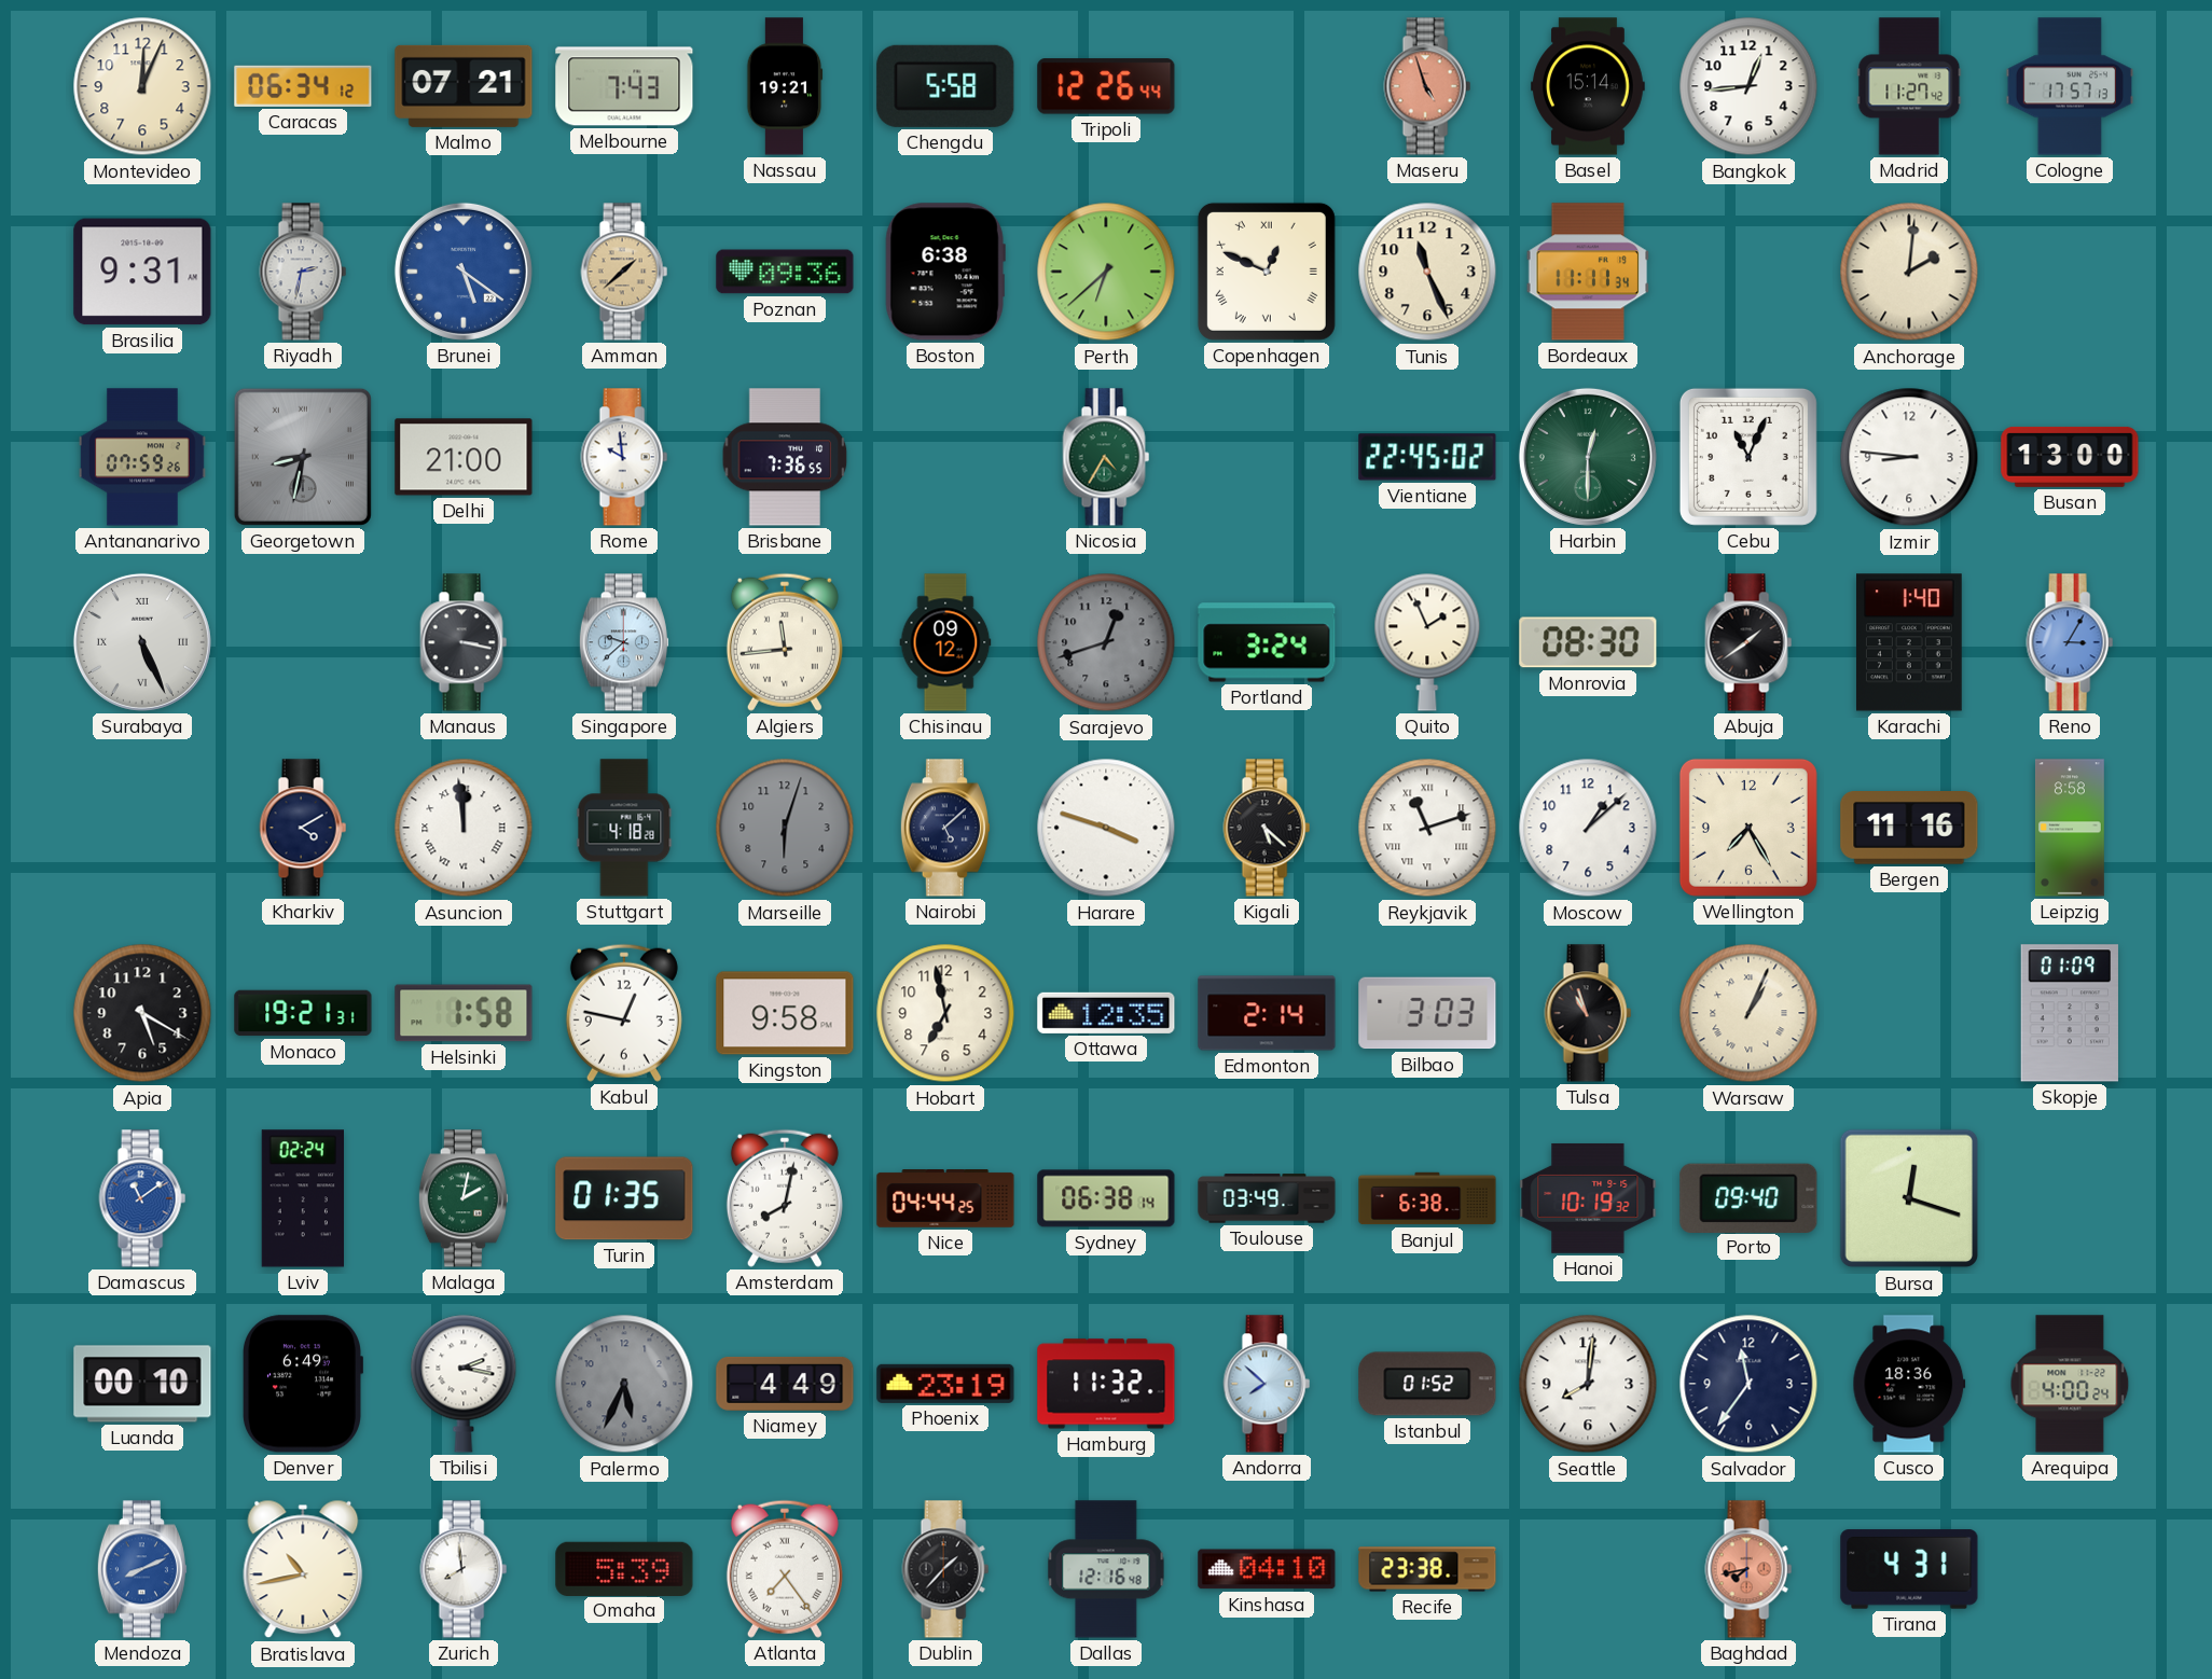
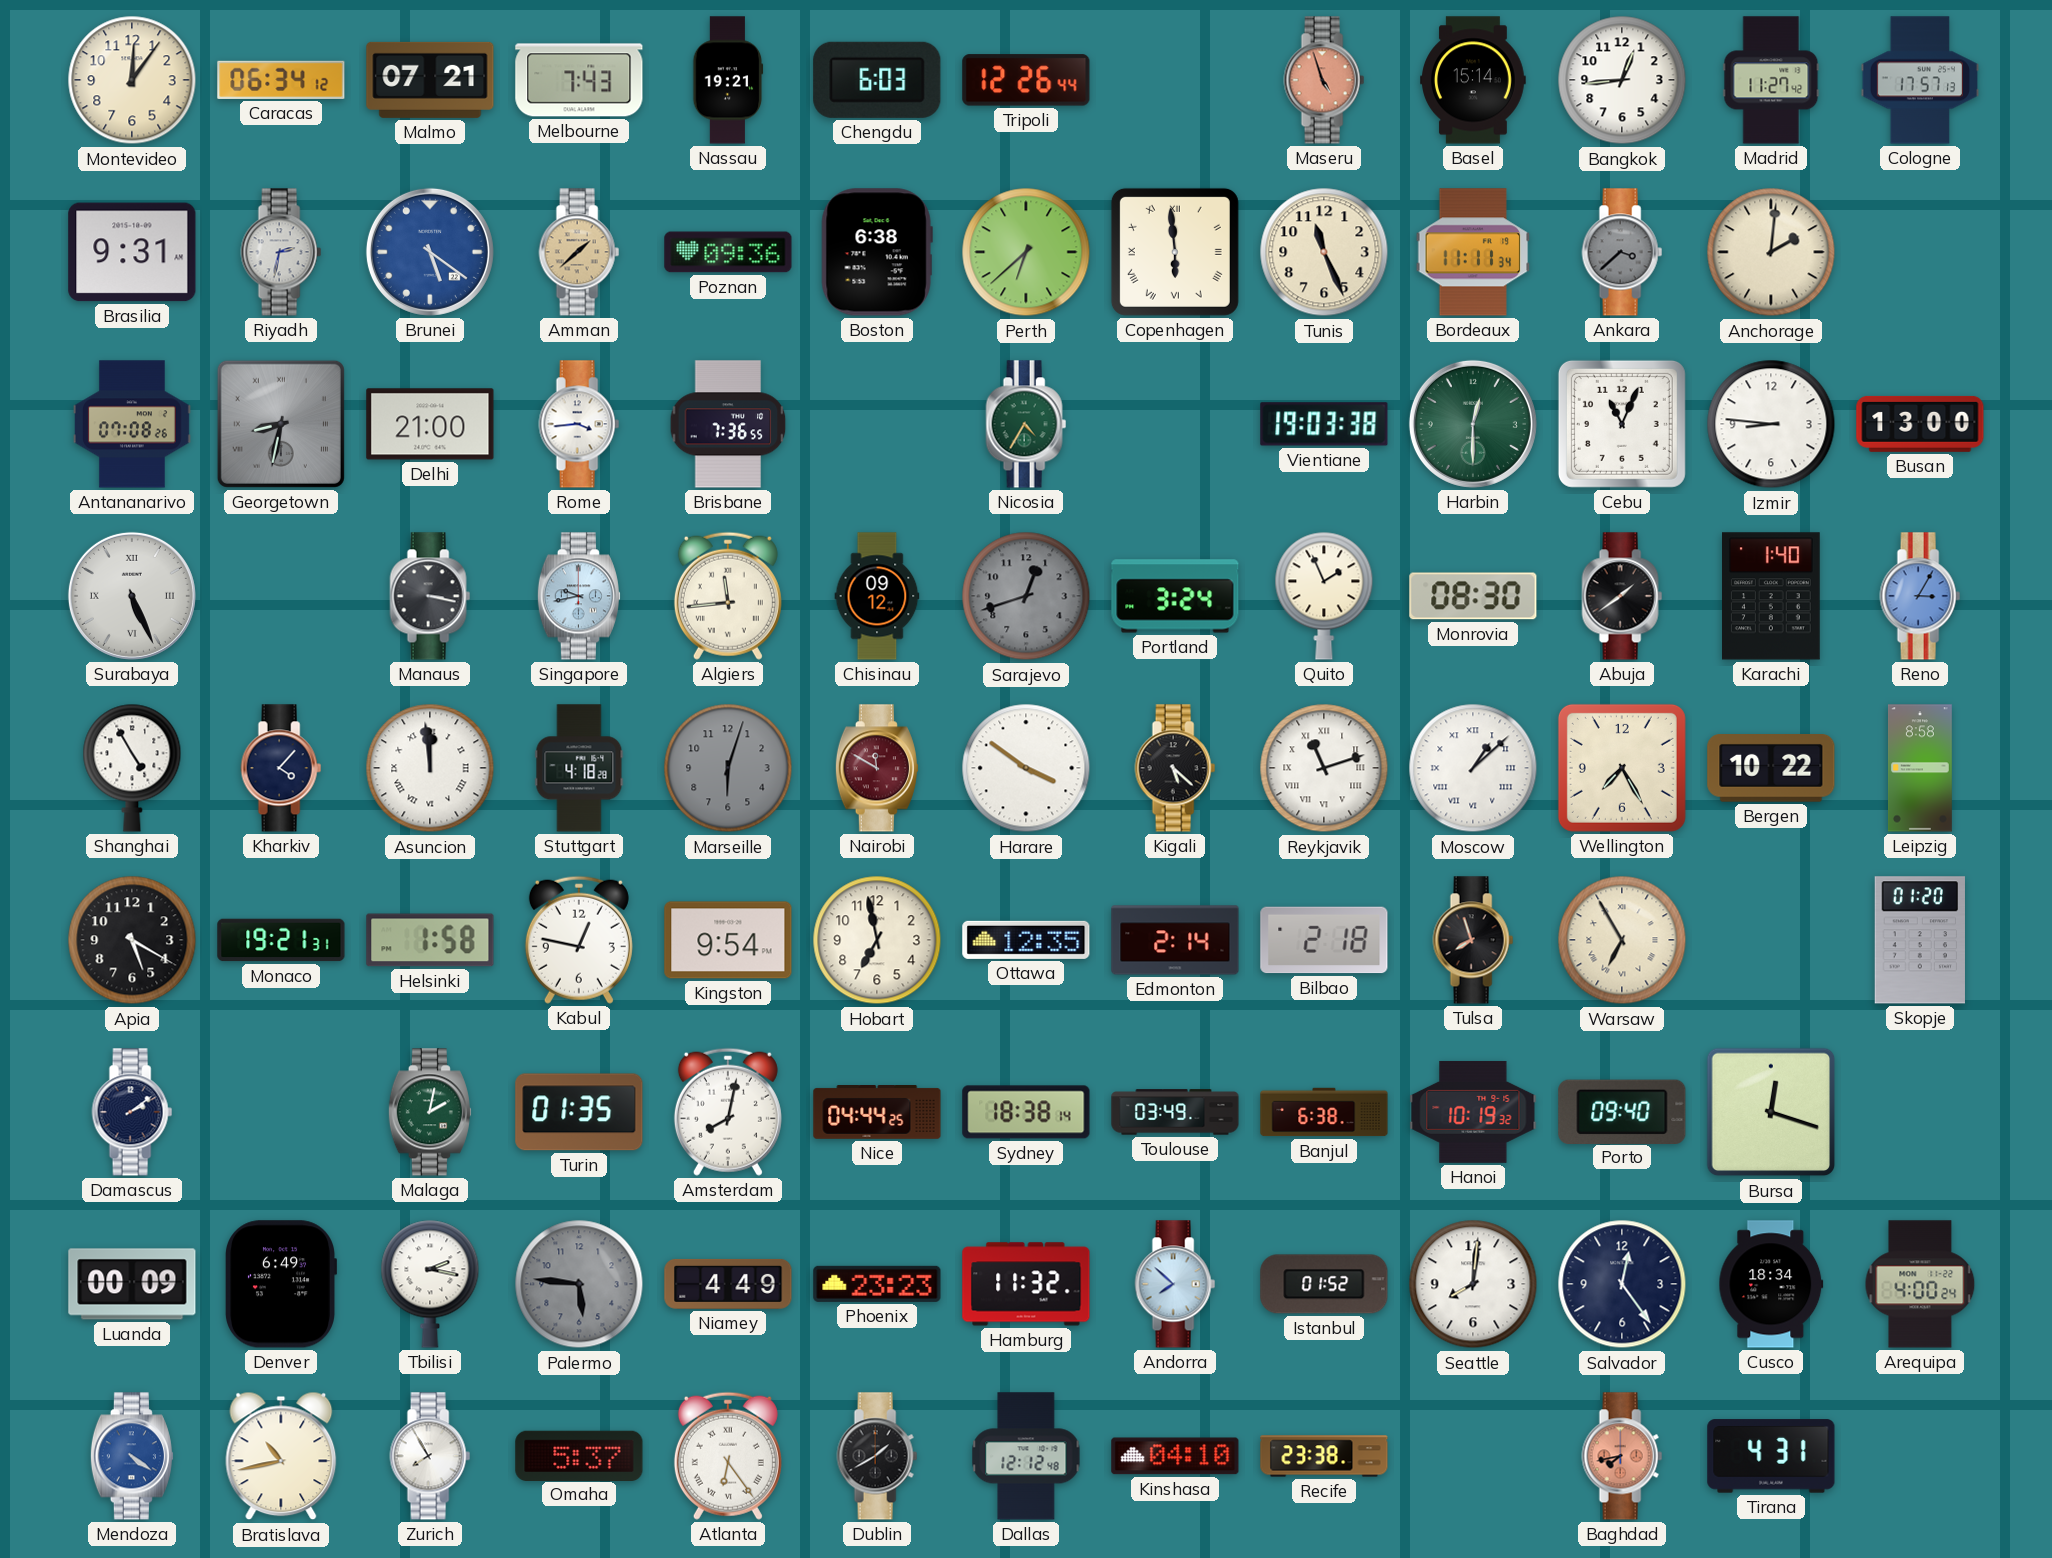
Montevideo: 12:04 -> 12:06
Chengdu: 5:58 -> 6:03
Copenhagen: 12:49 -> 5:59
Ankara: none -> 3:38
Antananarivo: 07:59 -> 07:08
Rome: 9:59 -> 3:44
Vientiane: 22:45 -> 19:03
Singapore: 9:38 -> 9:43
Shanghai: none -> 4:55
Kharkiv: 4:10 -> 4:07
Nairobi: 5:08 -> 11:50
Nairobi dial: navy -> burgundy
Harare: 3:48 -> 3:51
Moscow numerals: Arabic -> Roman
Bergen: 11:16 -> 10:22
Kingston: 9:58 -> 9:54
Bilbao: 3:03 -> 2:18
Tulsa: 10:57 -> 7:57
Warsaw: 1:04 -> 6:55
Skopje: 01:09 -> 01:20
Damascus: 11:09 -> 2:09
Damascus dial: blue -> navy
Lviv: 02:24 -> none
Sydney: 06:38 -> 18:38
Luanda: 00:10 -> 00:09
Palermo: 5:34 -> 5:46
Phoenix: 23:19 -> 23:23
Salvador: 11:36 -> 12:24
Cusco: 18:36 -> 18:34
Mendoza: 8:11 -> 4:21
Zurich: 7:59 -> 7:55
Omaha: 5:39 -> 5:37
Atlanta: 7:24 -> 6:24
Dublin: 1:37 -> 1:40
Dallas: 12:16 -> 12:12
